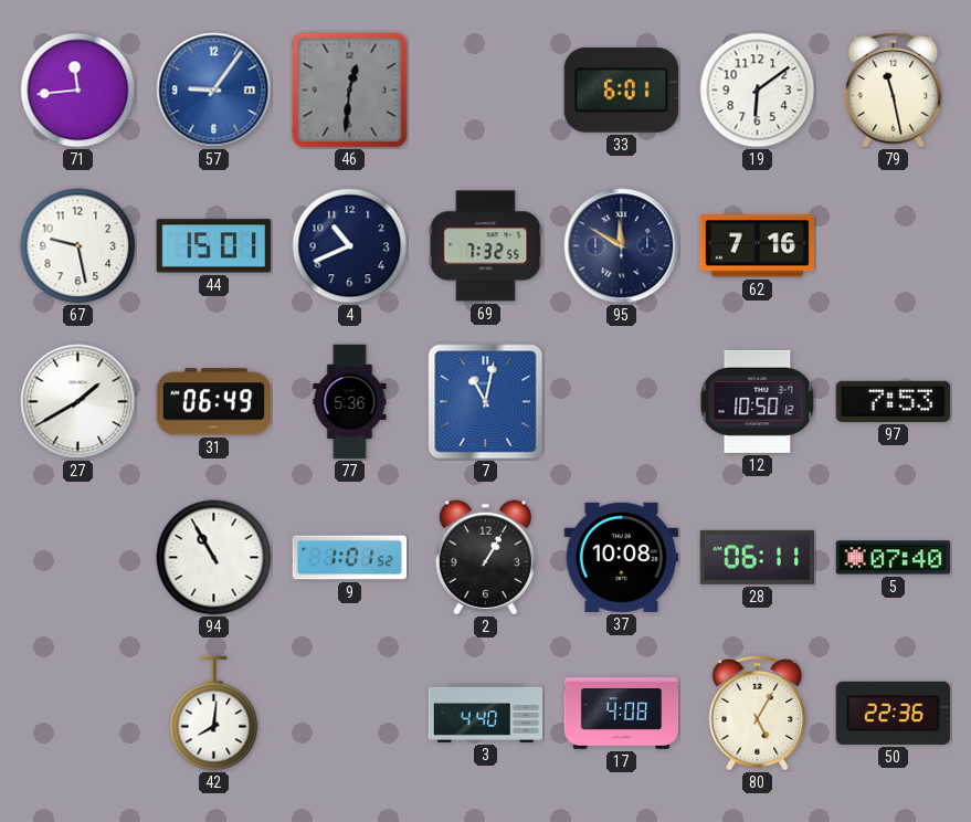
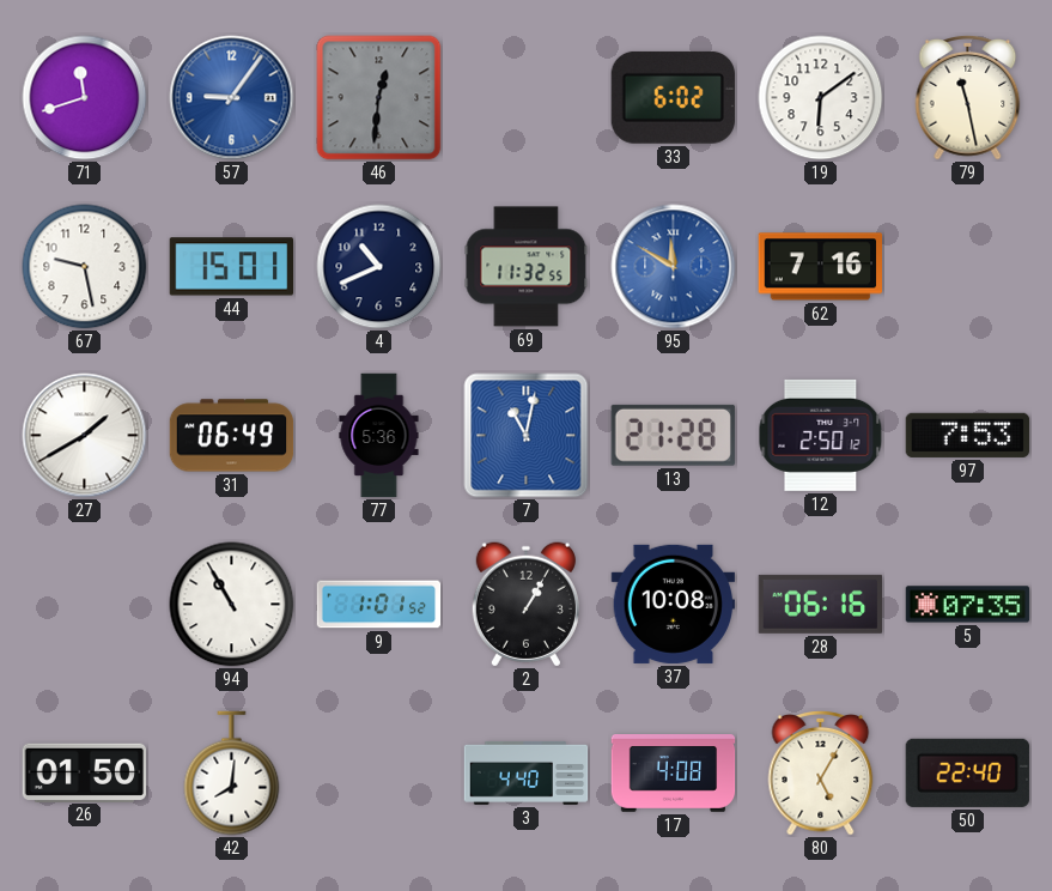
71: 11:44 -> 11:42
33: 6:01 -> 6:02
69: 7:32 -> 11:32
95 dial: navy -> blue
13: none -> 21:28
12: 10:50 -> 2:50
28: 06:11 -> 06:16
5: 07:40 -> 07:35
26: none -> 01:50
50: 22:36 -> 22:40
